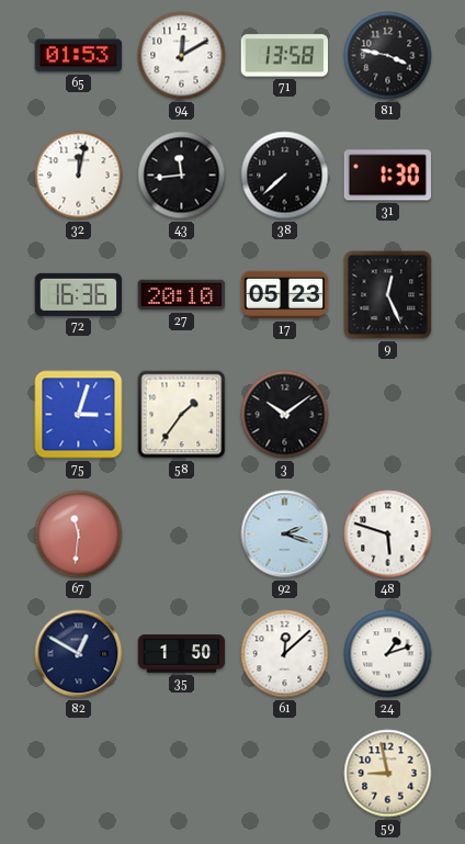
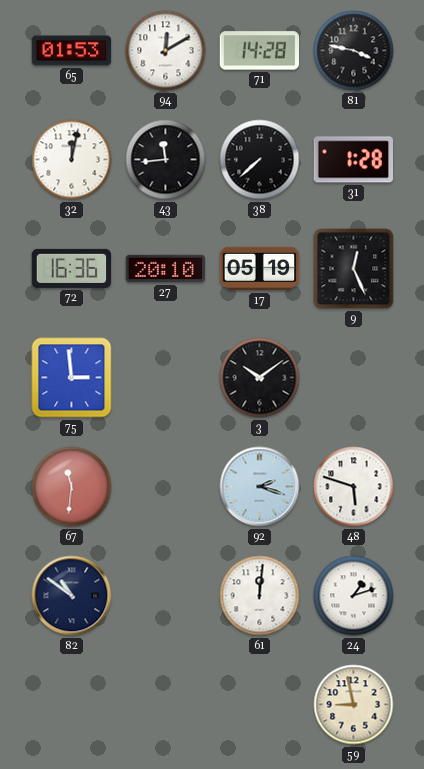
71: 13:58 -> 14:28
31: 1:30 -> 1:28
17: 05:23 -> 05:19
75: 3:03 -> 2:59
58: 1:36 -> none
82: 12:50 -> 10:51
35: 1:50 -> none
61: 12:08 -> 12:01
